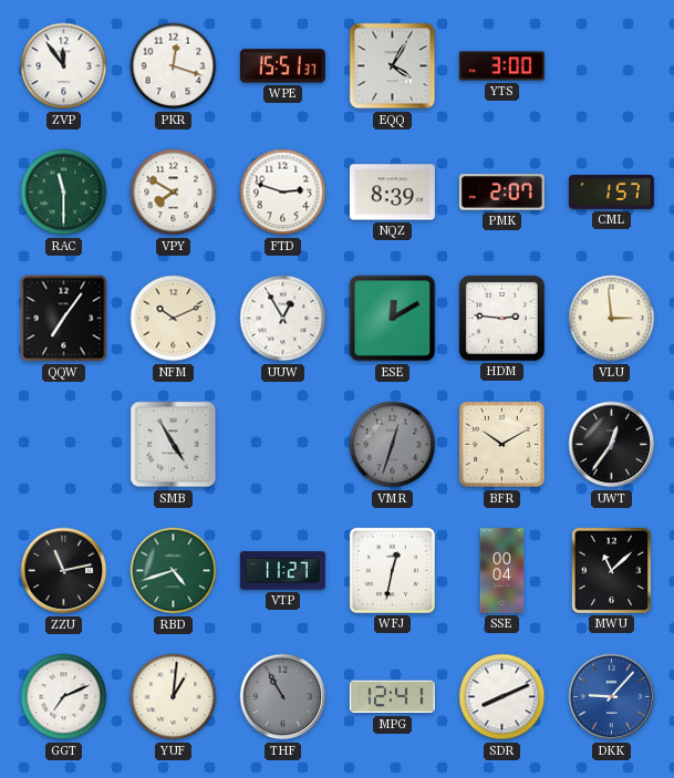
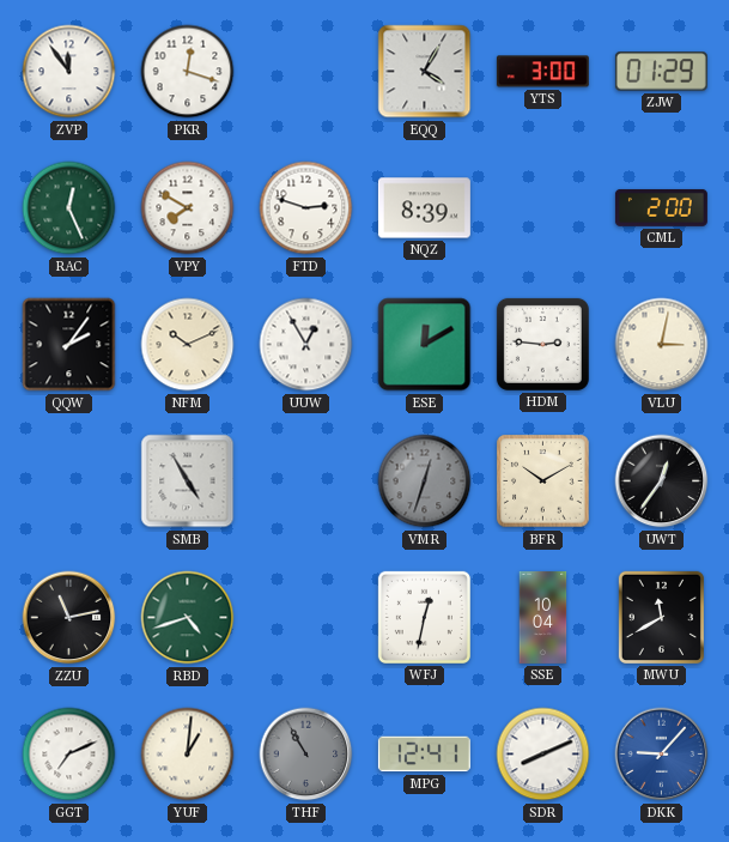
WPE: 15:51 -> none
ZJW: none -> 01:29
RAC: 11:30 -> 12:26
PMK: 2:07 -> none
CML: 1:57 -> 2:00
QQW: 7:06 -> 2:06
VLU: 2:59 -> 3:02
VTP: 11:27 -> none
SSE: 00:04 -> 10:04
MWU: 11:08 -> 11:40
